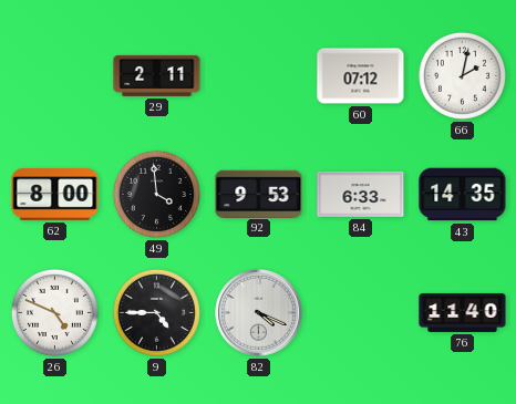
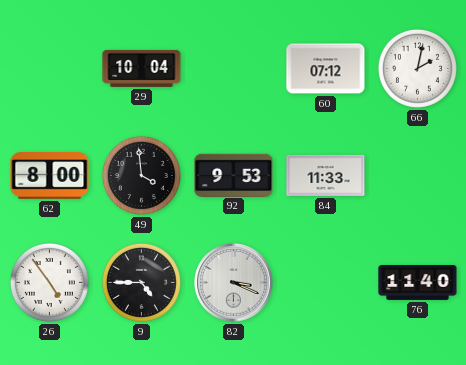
29: 2:11 -> 10:04
84: 6:33 -> 11:33
43: 14:35 -> none
26: 4:49 -> 4:54
82: 4:19 -> 3:19
